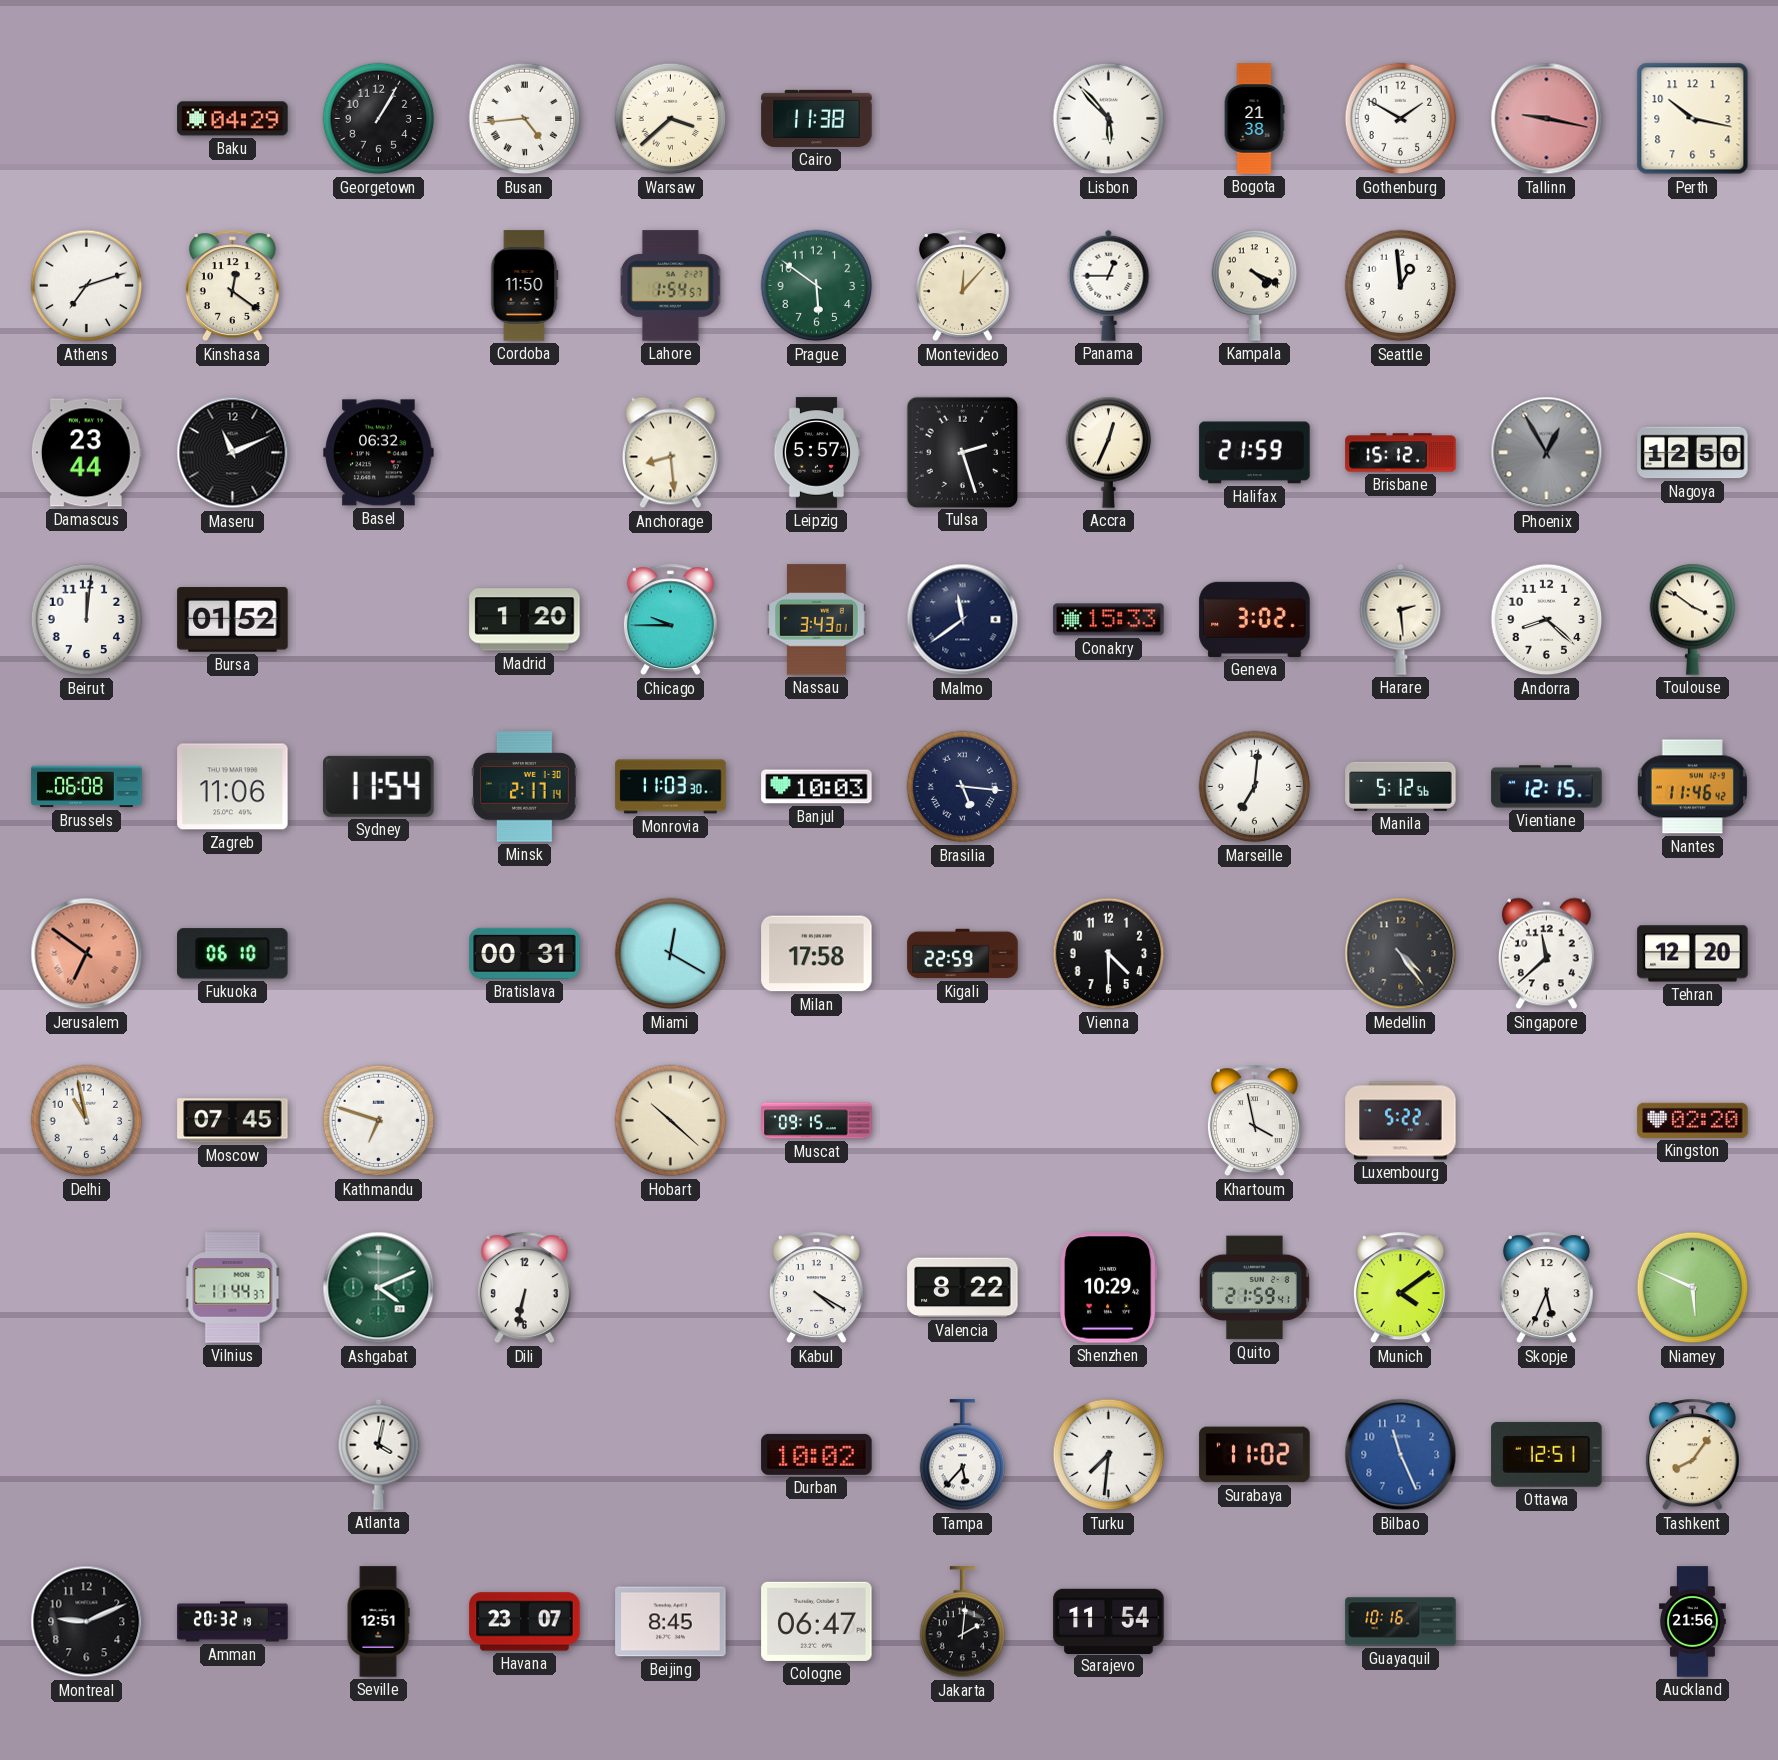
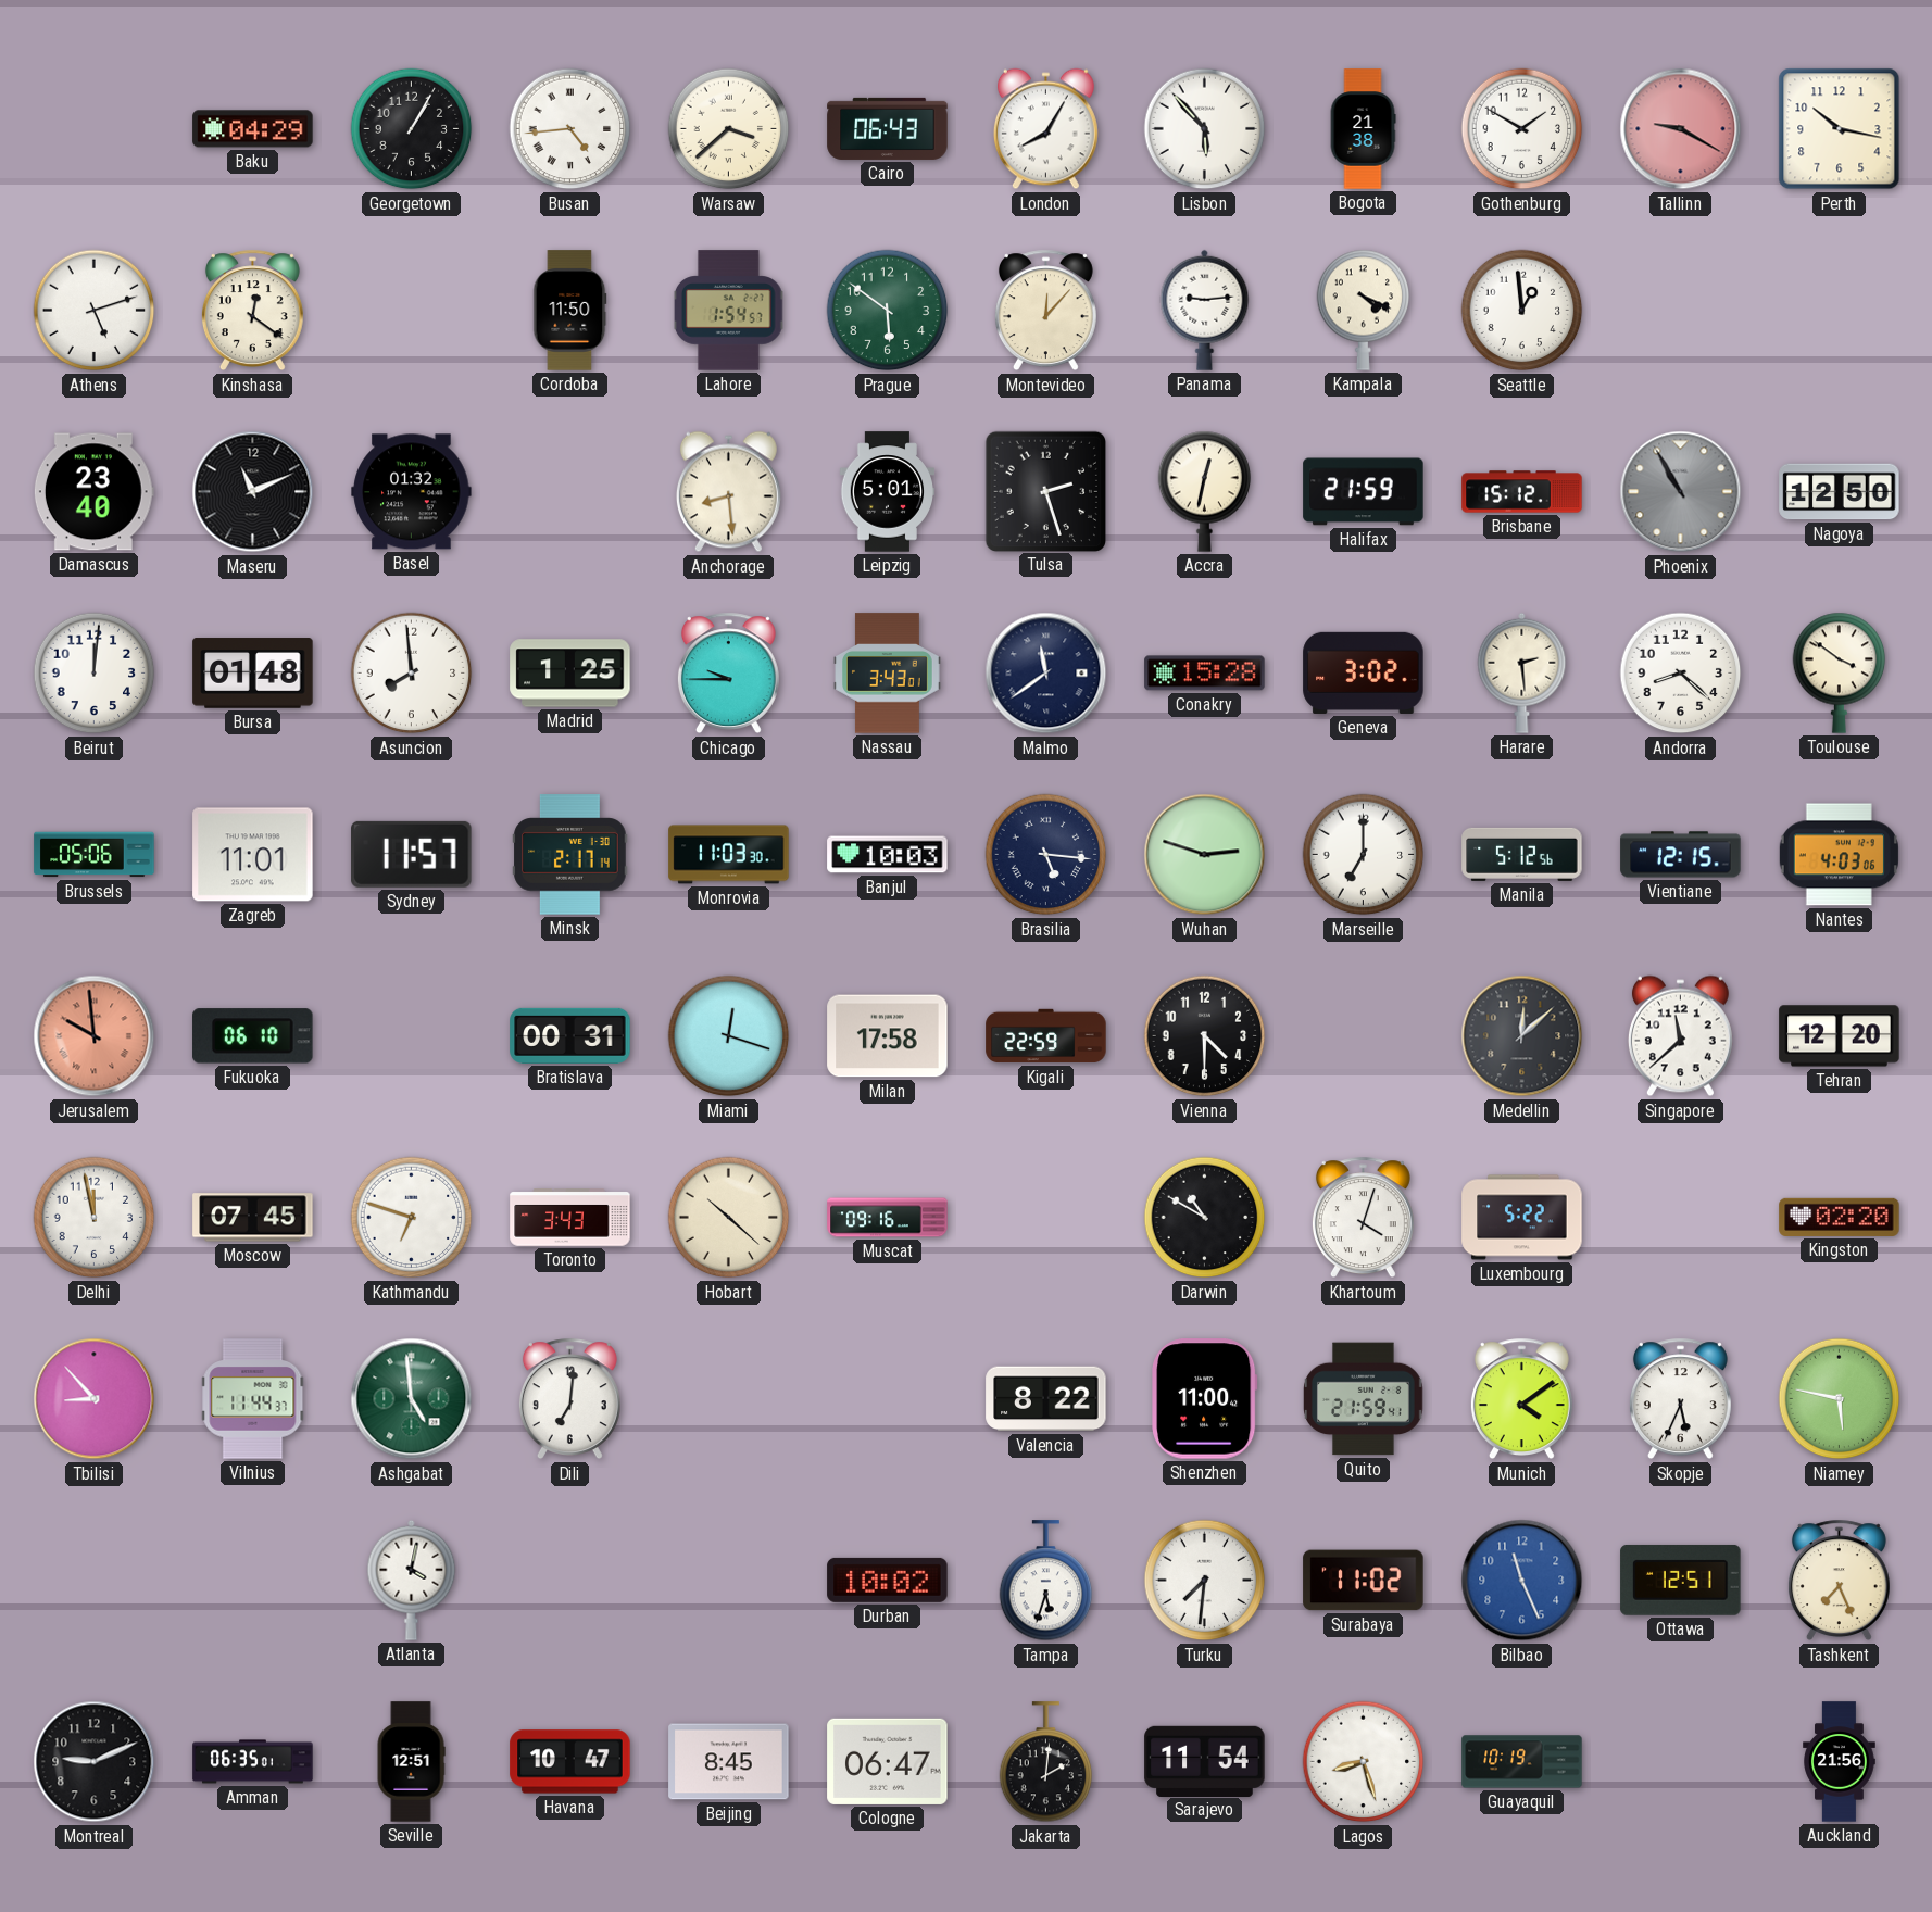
Cairo: 11:38 -> 06:43
London: none -> 8:05
Tallinn: 9:17 -> 9:20
Athens: 7:12 -> 5:12
Panama: 12:45 -> 9:14
Damascus: 23:44 -> 23:40
Basel: 06:32 -> 01:32
Leipzig: 5:57 -> 5:01
Accra: 12:34 -> 12:32
Phoenix: 12:55 -> 10:55
Bursa: 01:52 -> 01:48
Asuncion: none -> 7:59
Madrid: 1:20 -> 1:25
Conakry: 15:33 -> 15:28
Brussels: 06:08 -> 05:06
Zagreb: 11:06 -> 11:01
Sydney: 11:54 -> 11:57
Wuhan: none -> 2:48
Marseille: 7:01 -> 7:00
Nantes: 11:46 -> 4:03
Jerusalem: 6:51 -> 9:59
Miami: 12:20 -> 12:18
Medellin: 4:24 -> 12:08
Delhi: 10:58 -> 11:58
Toronto: none -> 3:43
Muscat: 09:15 -> 09:16
Darwin: none -> 10:50
Khartoum: 3:58 -> 4:03
Tbilisi: none -> 8:53
Ashgabat: 4:11 -> 4:59
Dili: 6:32 -> 7:01
Kabul: 4:20 -> none
Shenzhen: 10:29 -> 11:00
Niamey: 5:49 -> 5:47
Tampa: 5:37 -> 5:33
Tashkent: 8:06 -> 7:26
Amman: 20:32 -> 06:35
Havana: 23:07 -> 10:47
Lagos: none -> 8:27
Guayaquil: 10:16 -> 10:19
